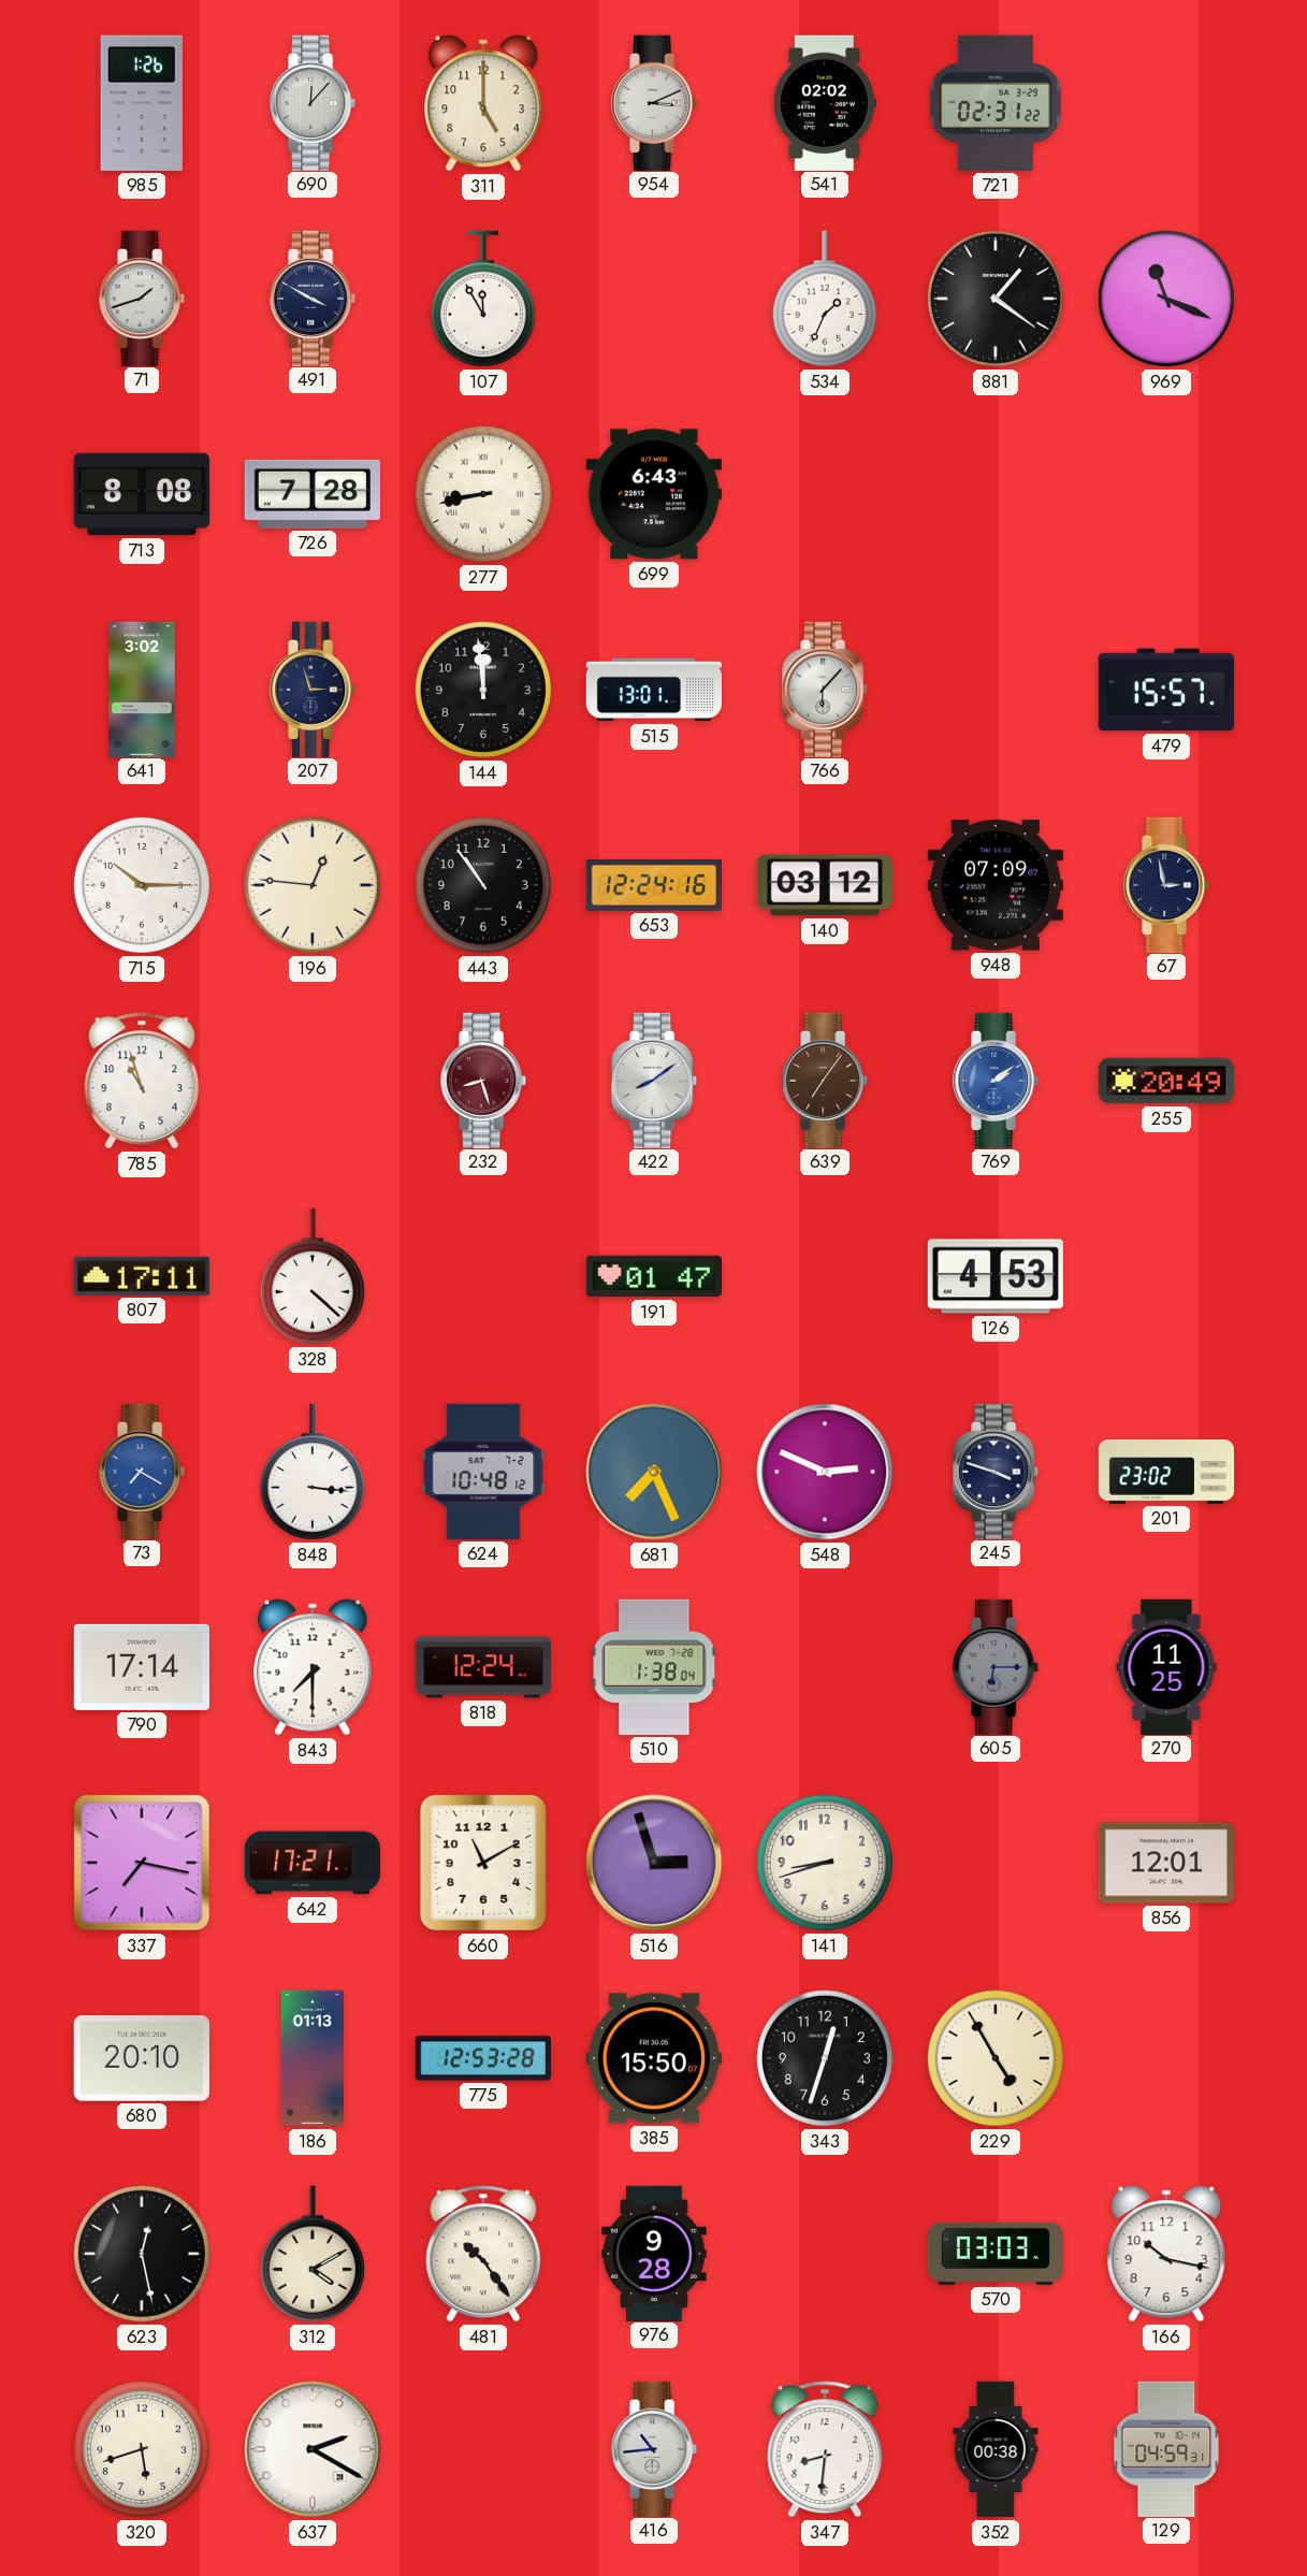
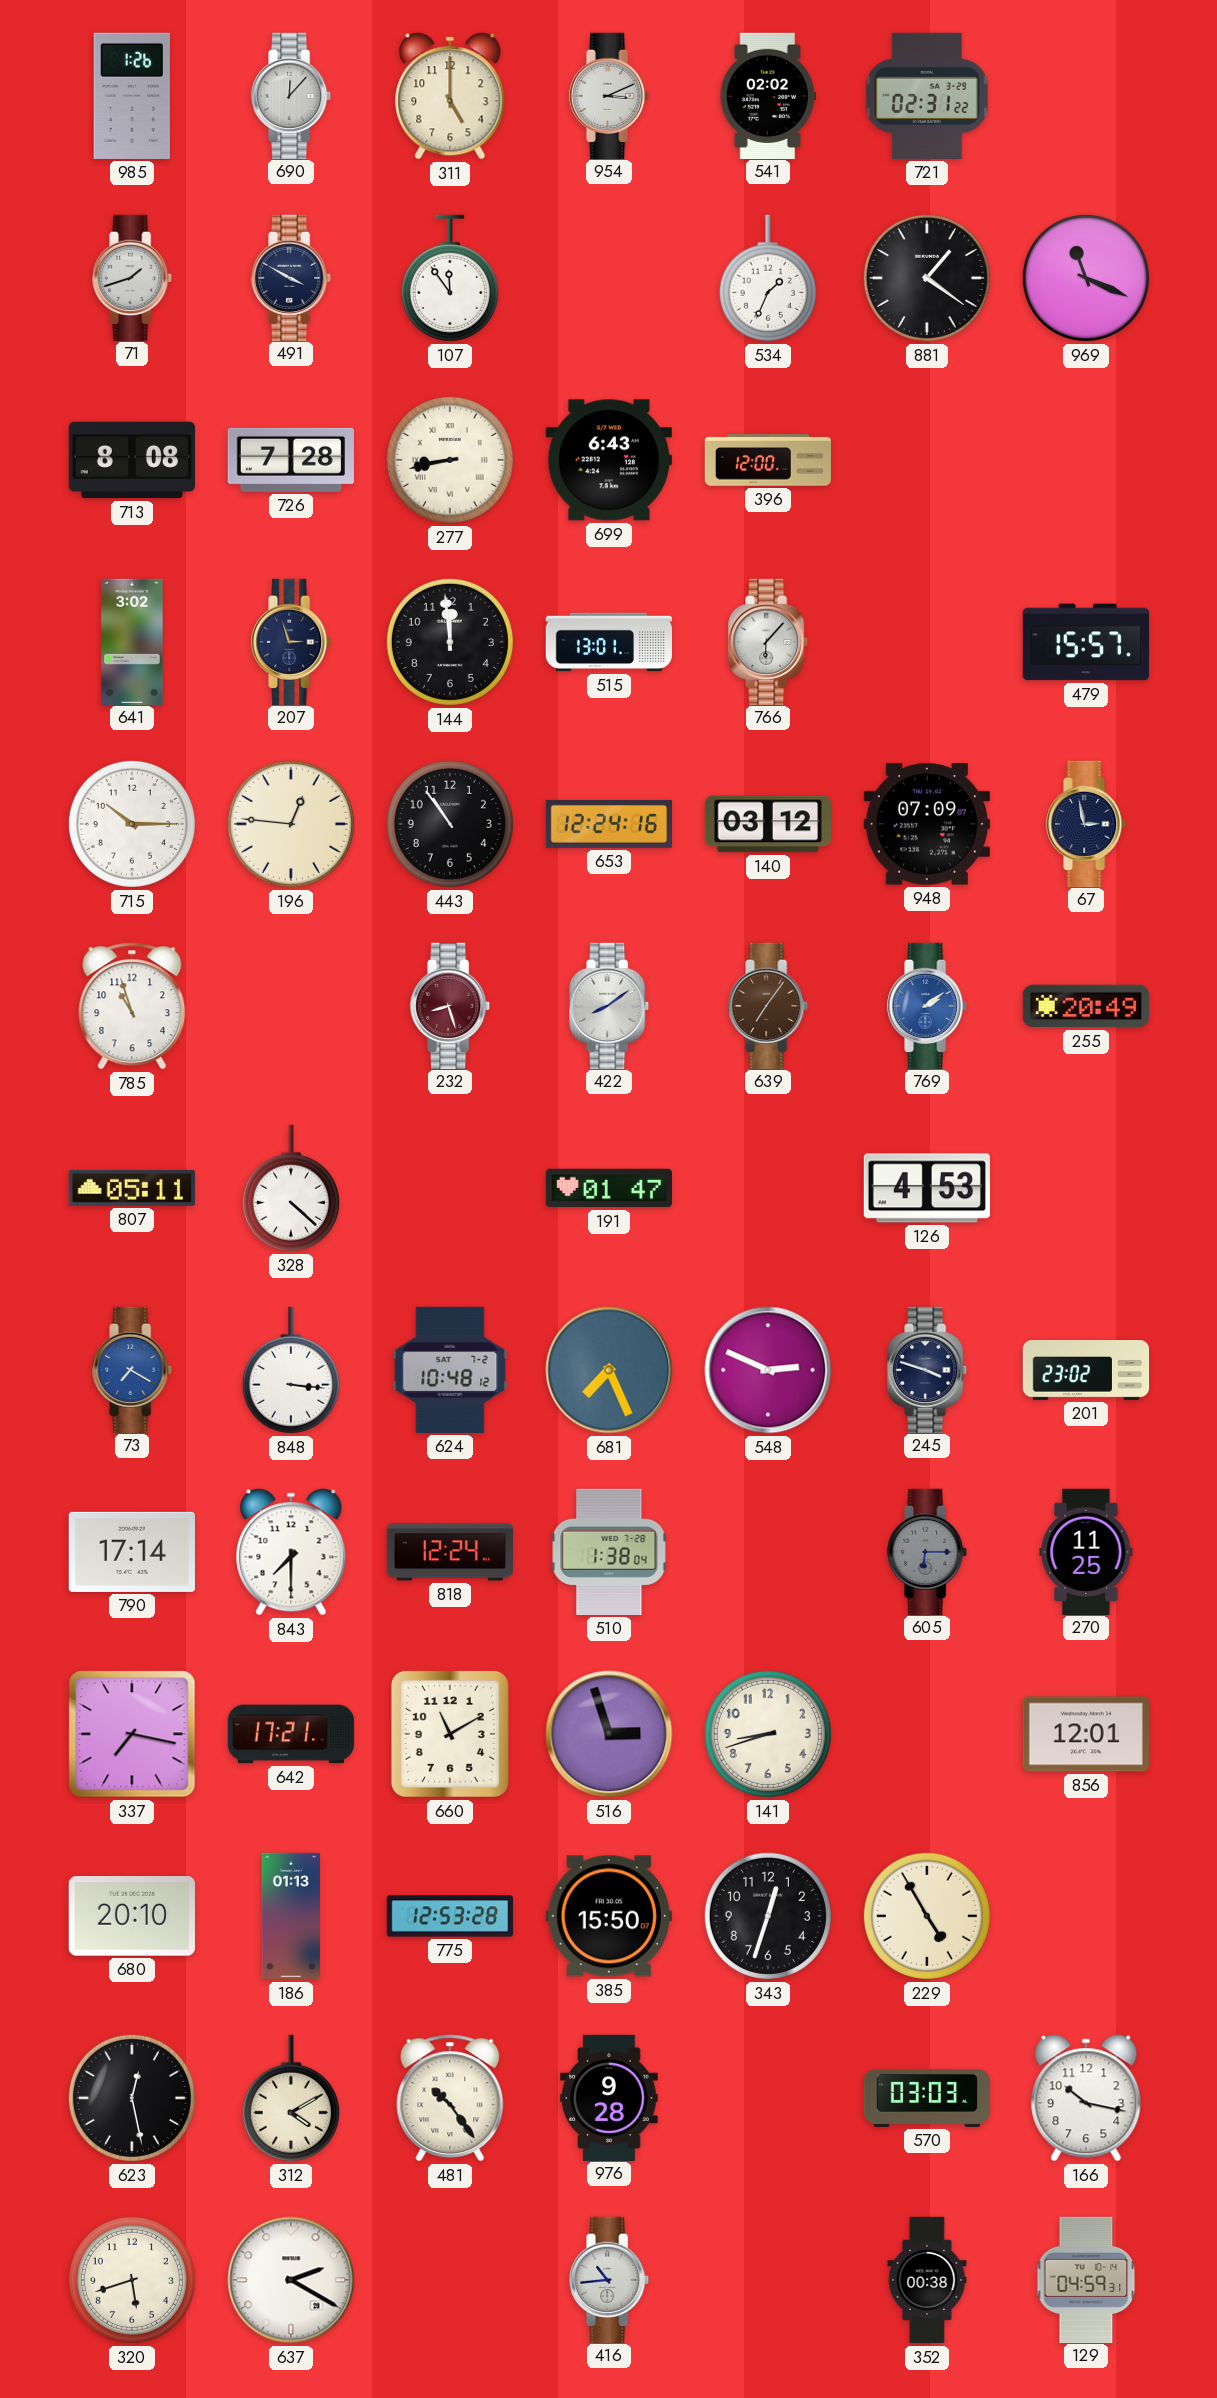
107: 11:55 -> 11:54
396: none -> 12:00
807: 17:11 -> 05:11
347: 8:31 -> none
